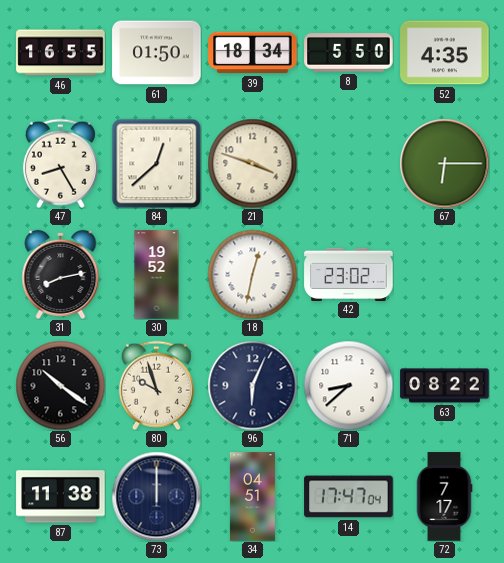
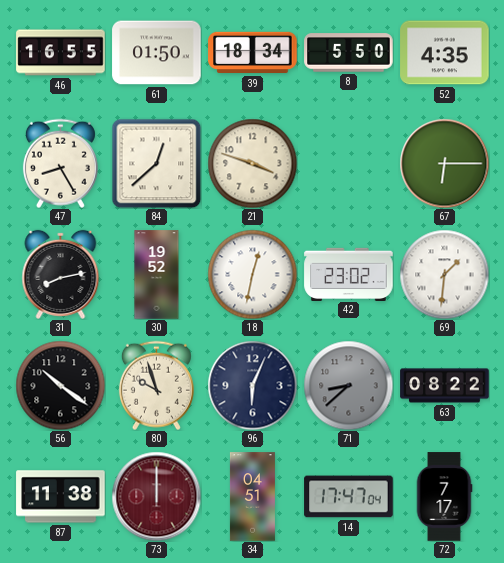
69: none -> 1:31
71 dial: white -> grey
73 dial: navy -> burgundy
